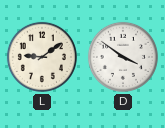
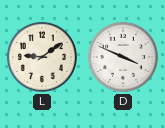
D: 3:51 -> 3:49
